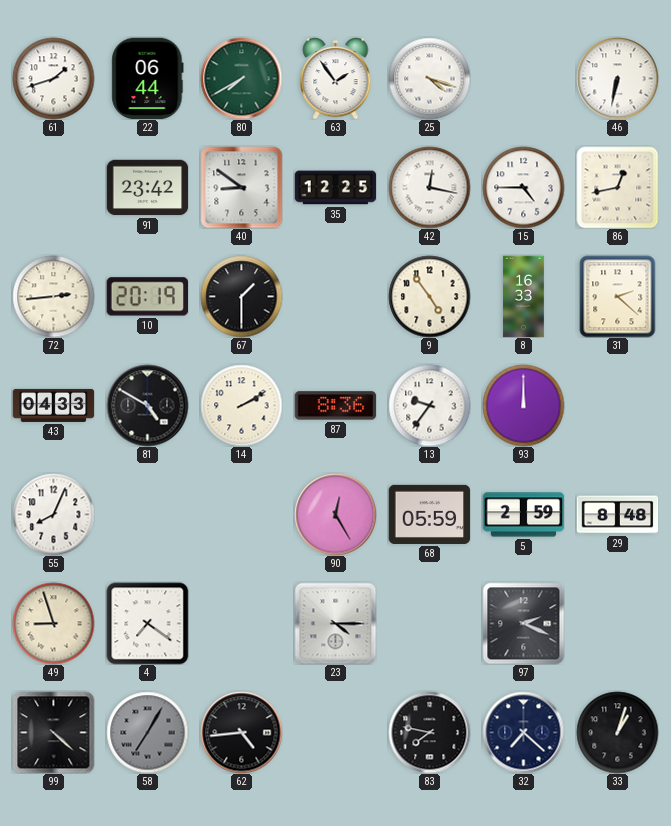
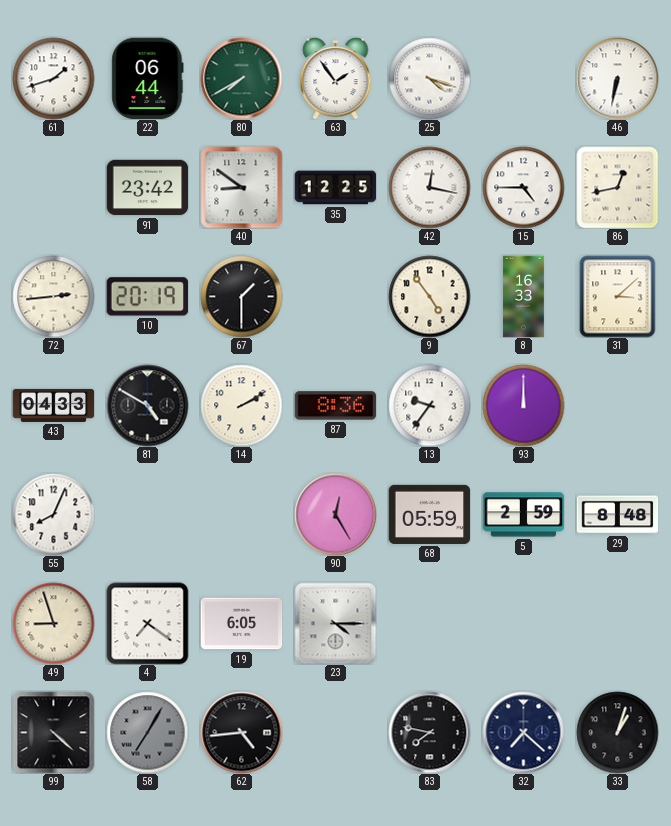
31: 2:22 -> 3:08
19: none -> 6:05
97: 2:19 -> none
